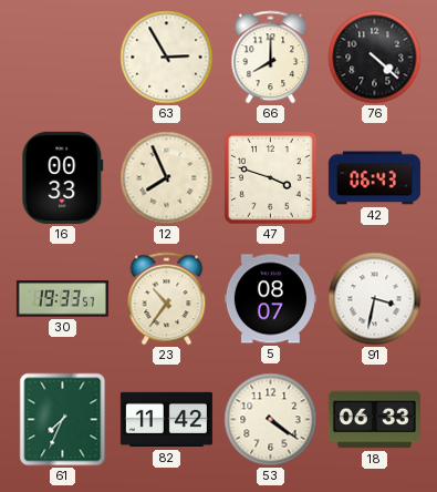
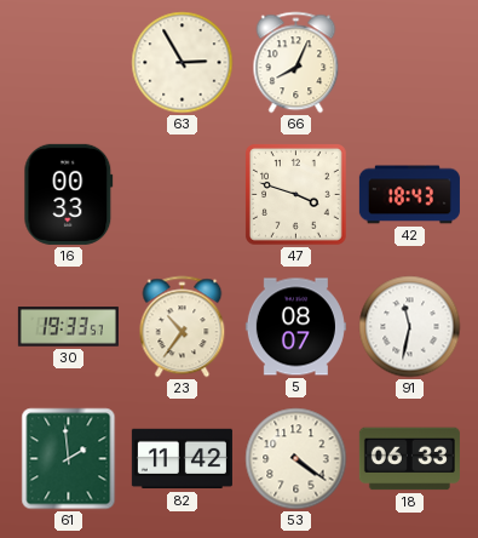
66: 8:00 -> 8:04
76: 4:22 -> none
12: 7:56 -> none
42: 06:43 -> 18:43
91: 3:32 -> 11:32
61: 7:34 -> 1:59
